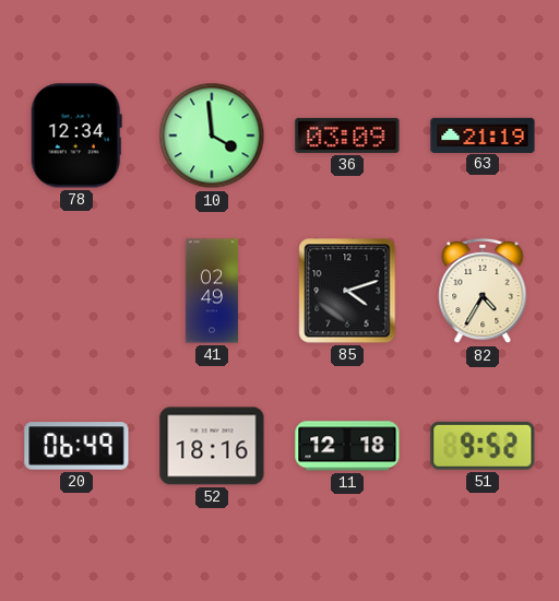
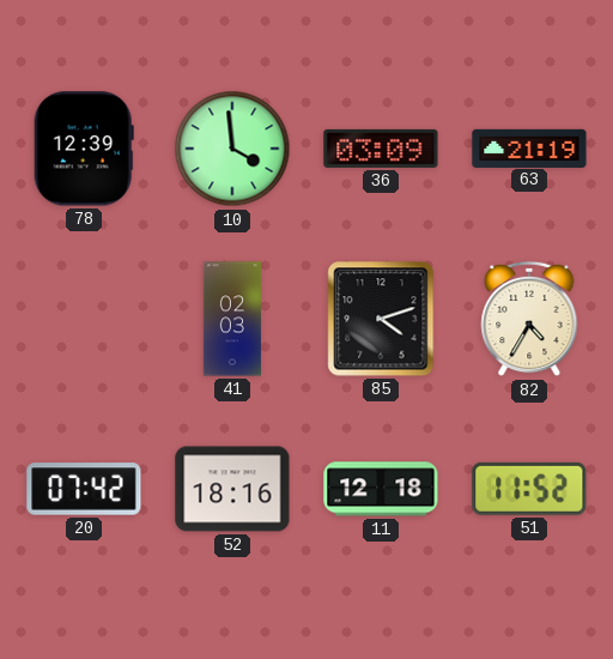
78: 12:34 -> 12:39
41: 02:49 -> 02:03
20: 06:49 -> 07:42
51: 9:52 -> 11:52
